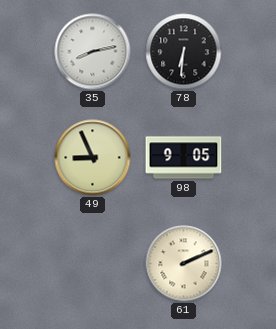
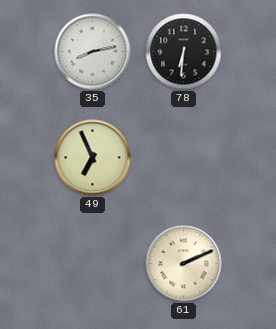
49: 8:56 -> 6:56
98: 9:05 -> none
